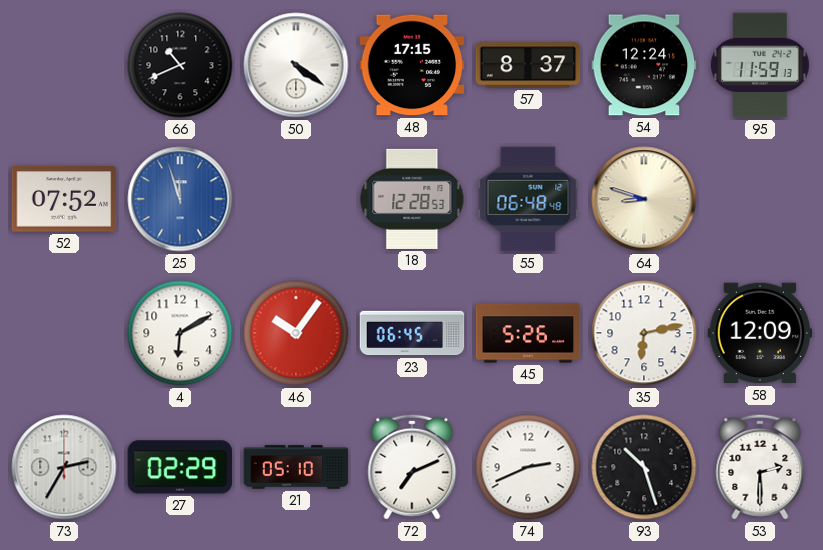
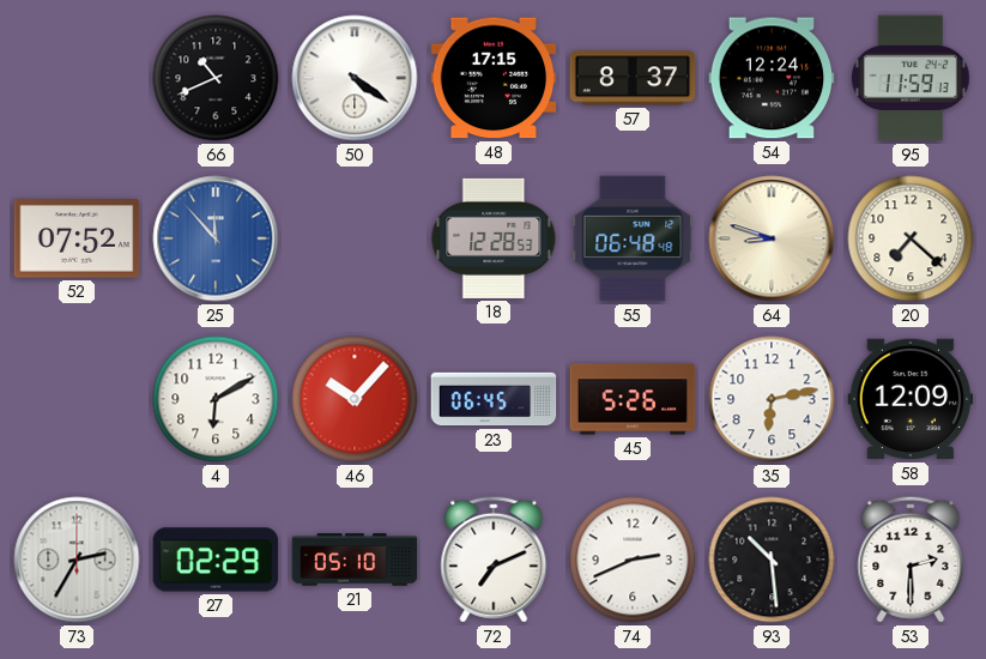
25: 11:57 -> 11:53
20: none -> 7:22
46: 10:06 -> 10:07
93: 10:27 -> 10:29
